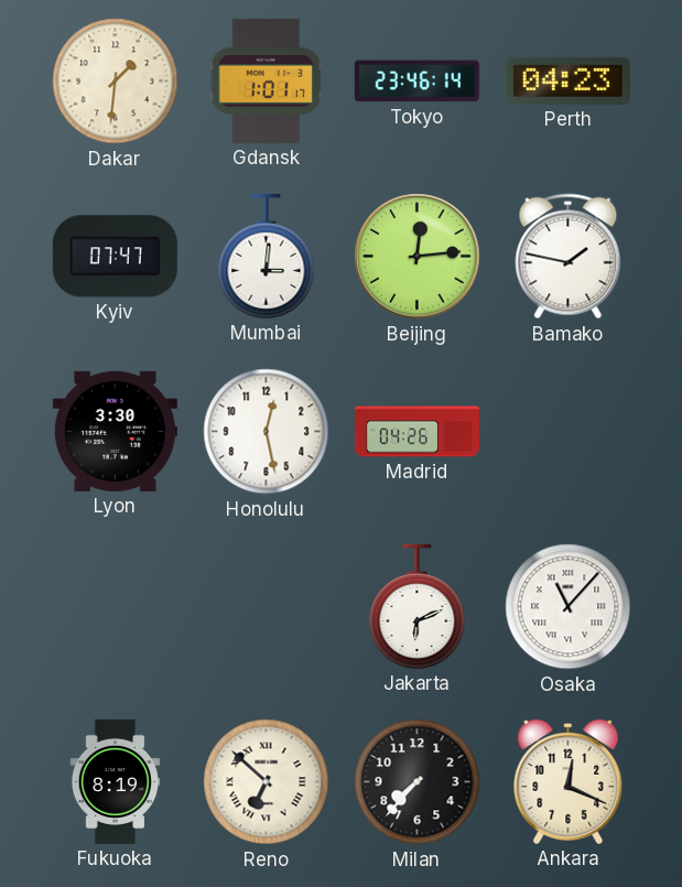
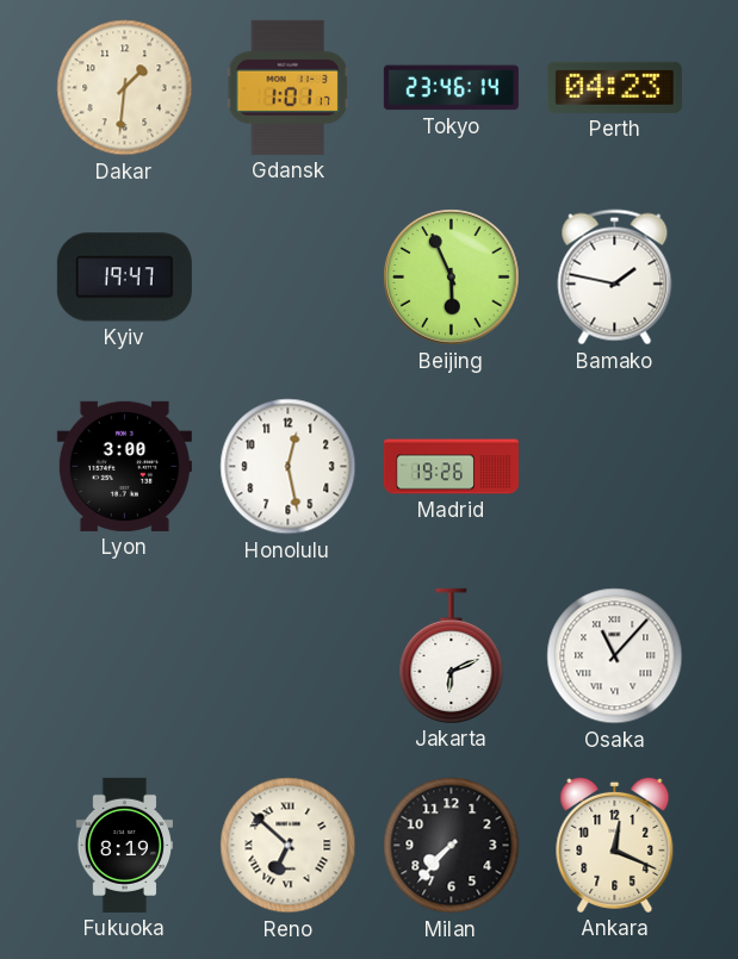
Kyiv: 07:47 -> 19:47
Mumbai: 3:01 -> none
Beijing: 12:14 -> 5:56
Lyon: 3:30 -> 3:00
Madrid: 04:26 -> 19:26
